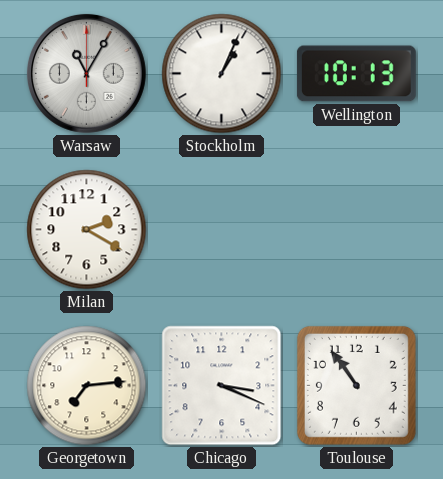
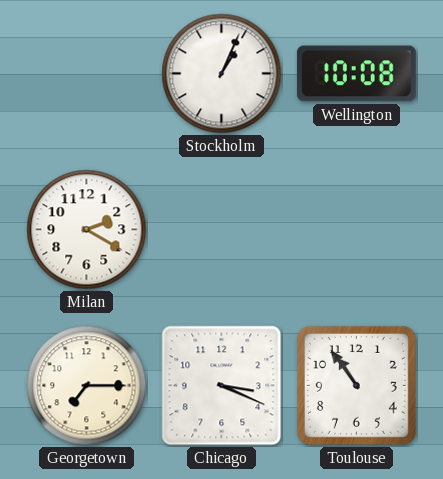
Warsaw: 11:05 -> none
Wellington: 10:13 -> 10:08
Georgetown: 7:14 -> 7:15
